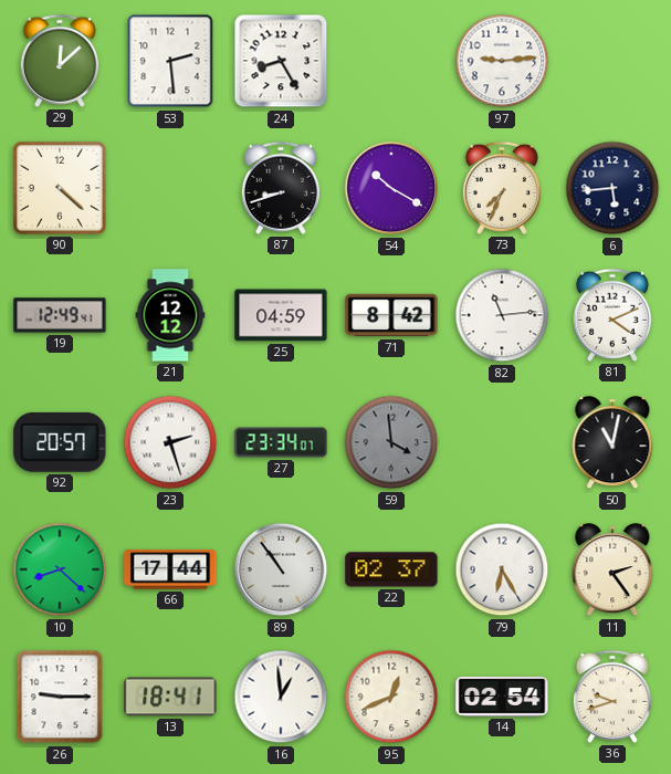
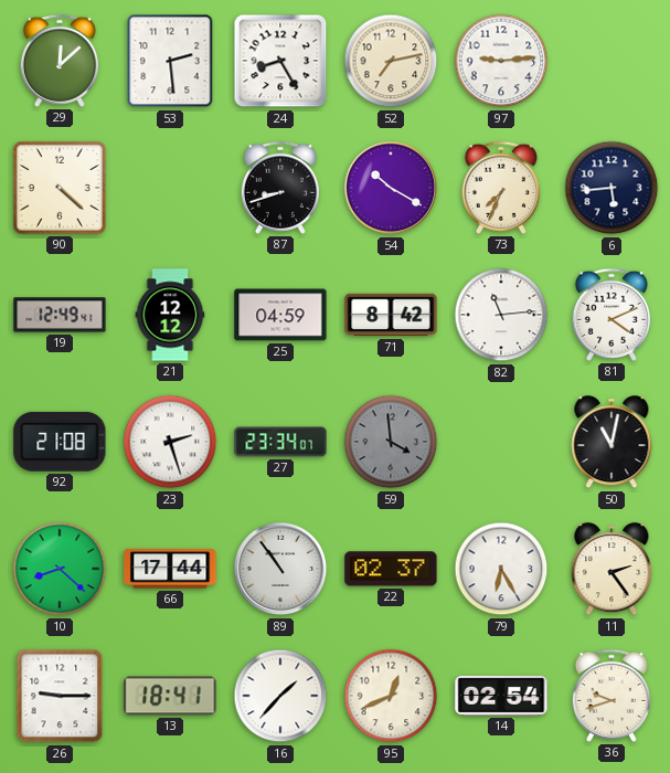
52: none -> 7:13
92: 20:57 -> 21:08
16: 12:59 -> 1:37
